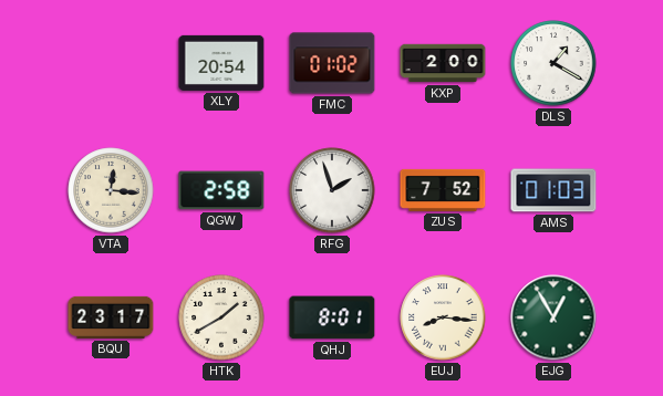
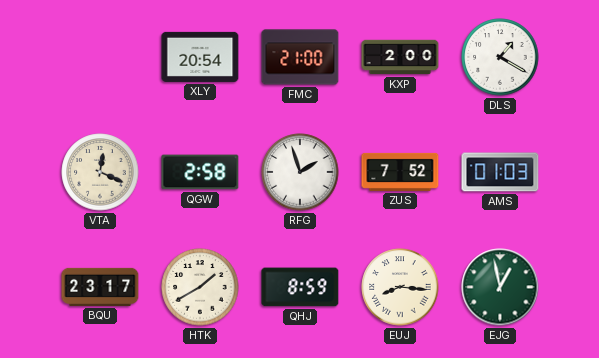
FMC: 01:02 -> 21:00
VTA: 12:16 -> 12:19
QHJ: 8:01 -> 8:59
EJG: 12:55 -> 12:58
